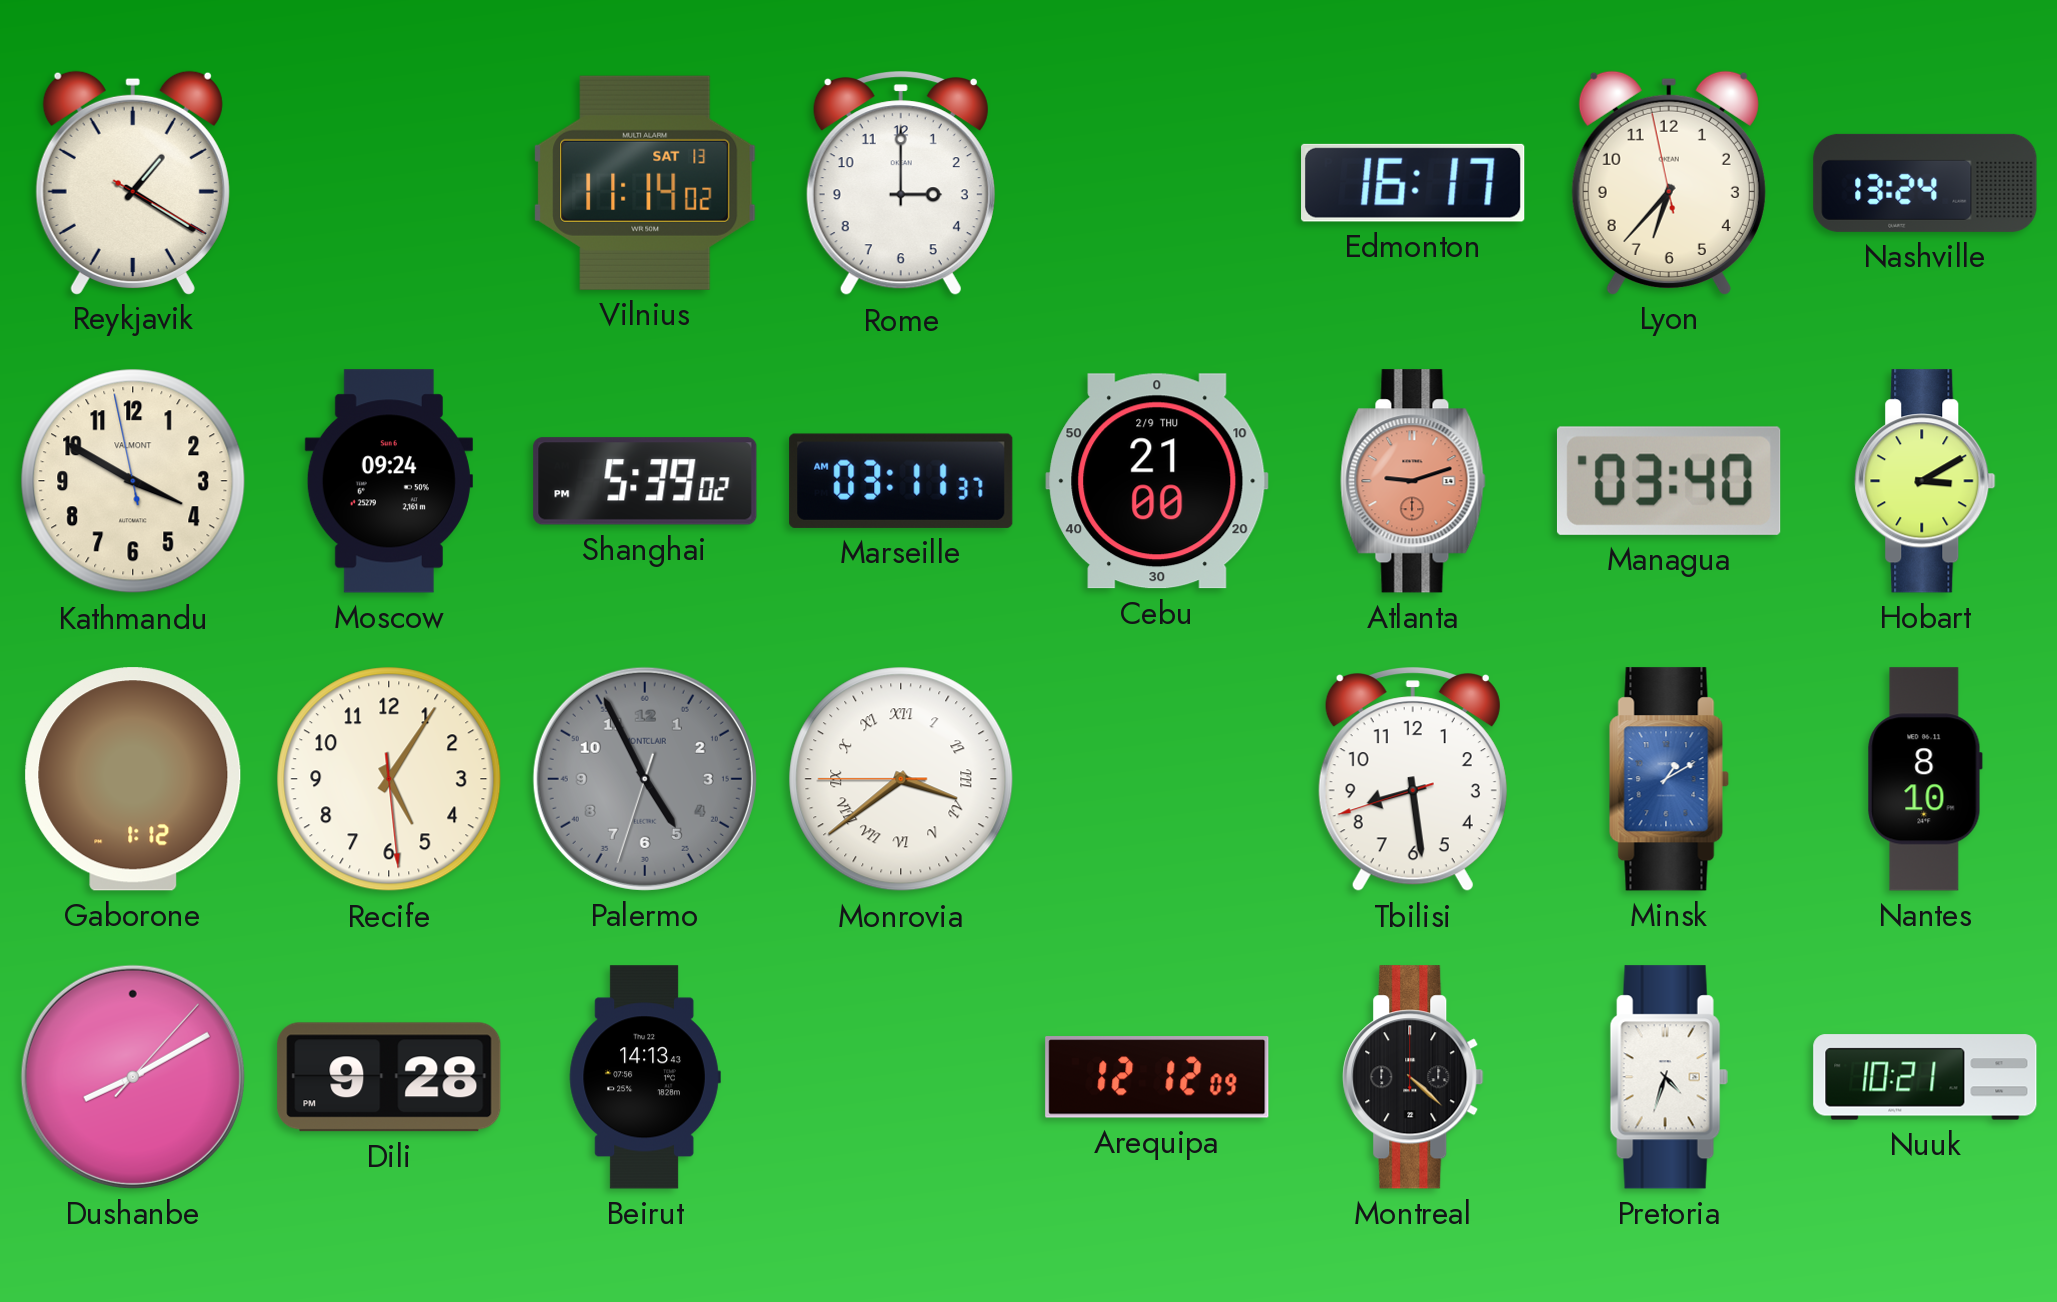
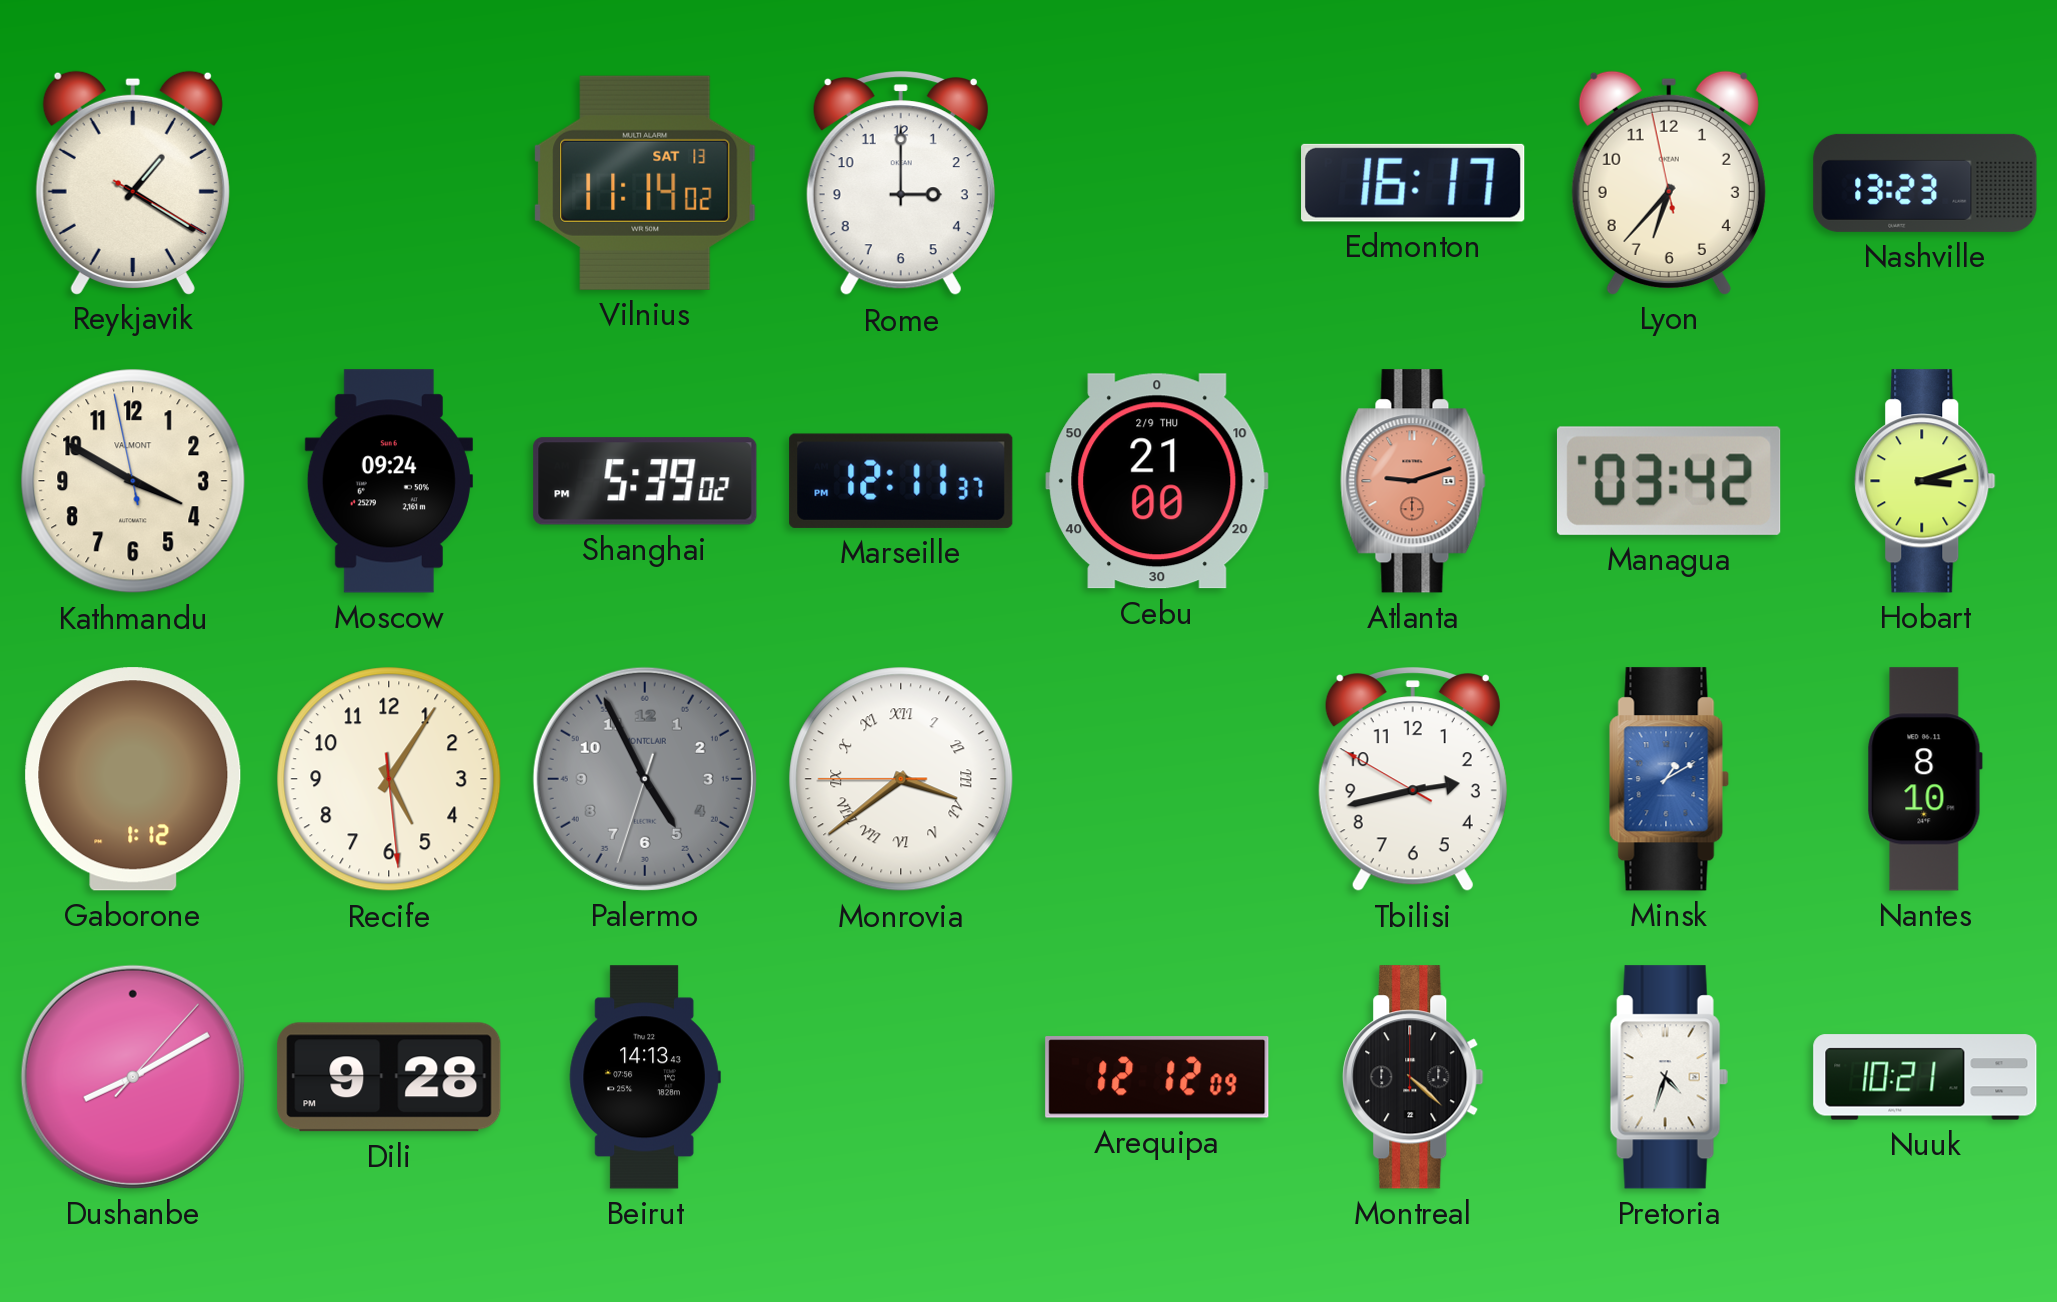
Nashville: 13:24 -> 13:23
Marseille: 03:11 -> 12:11
Managua: 03:40 -> 03:42
Hobart: 3:10 -> 3:12
Tbilisi: 8:28 -> 2:42
